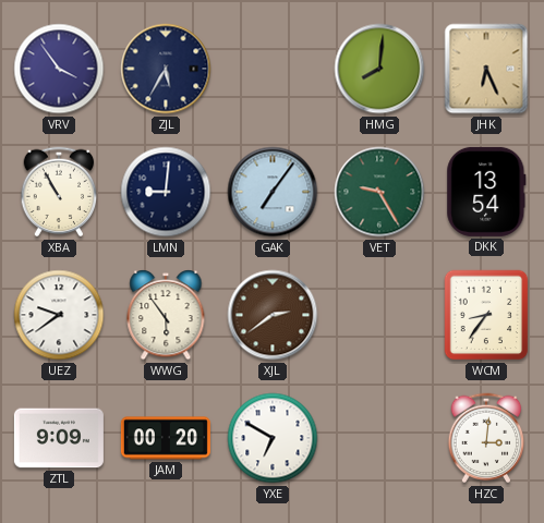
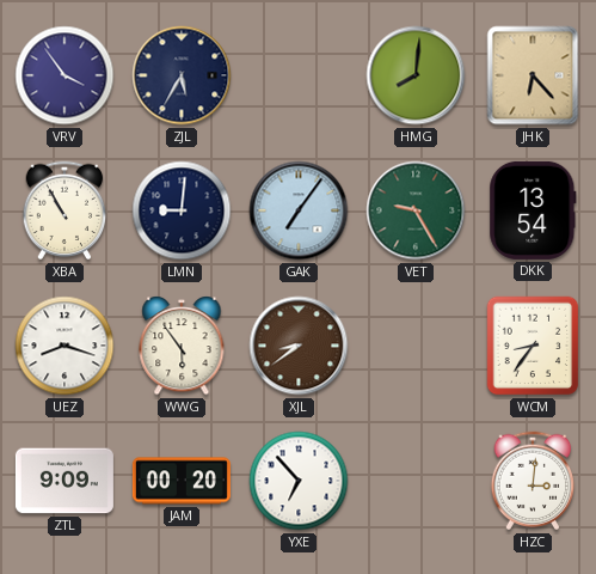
JHK: 6:26 -> 6:23
UEZ: 9:39 -> 8:18
XJL: 2:39 -> 8:39
YXE: 6:50 -> 6:53
